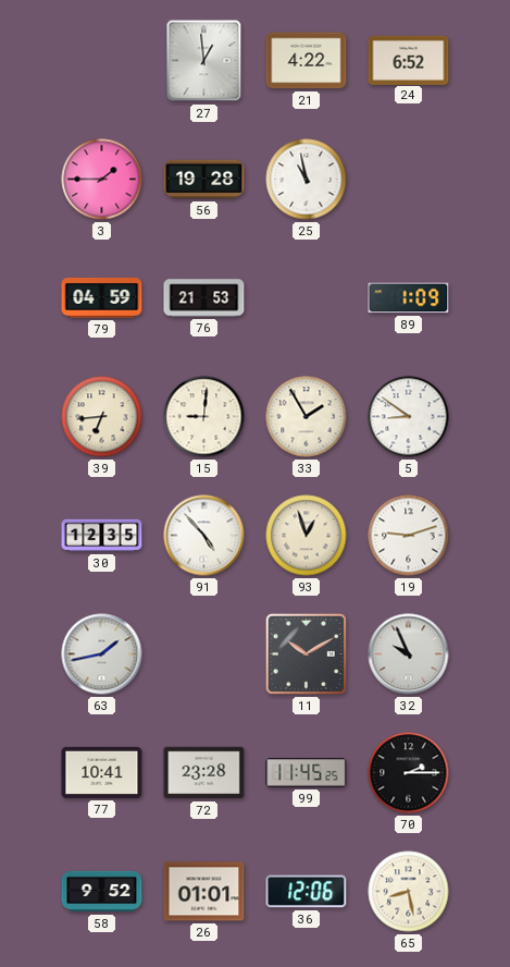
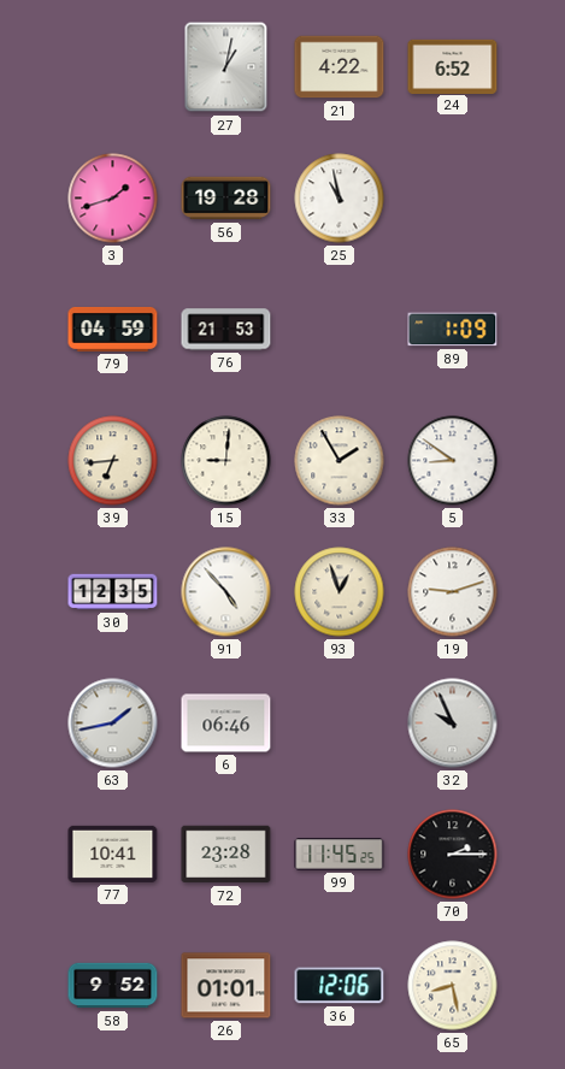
27: 12:59 -> 1:02
3: 1:45 -> 1:42
6: none -> 06:46
11: 10:10 -> none
